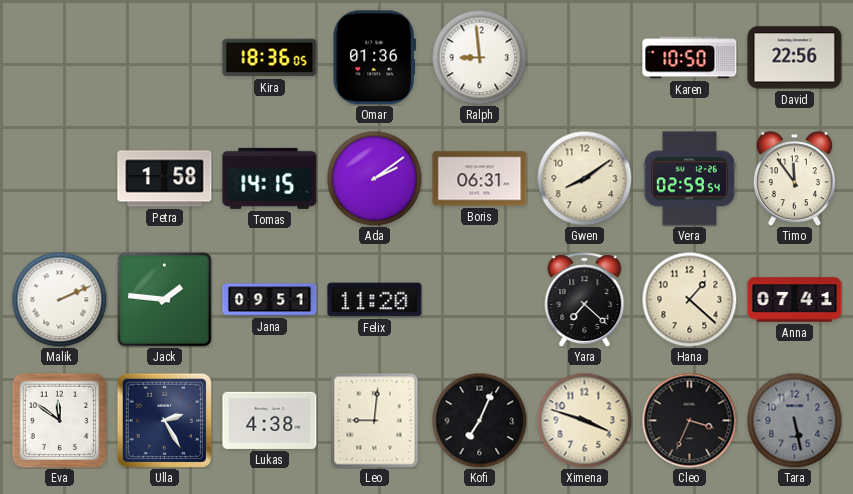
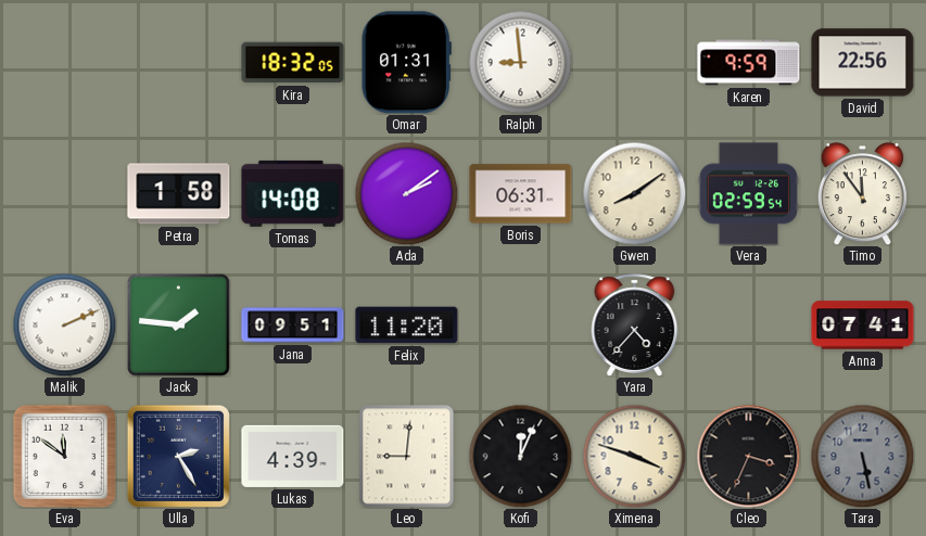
Kira: 18:36 -> 18:32
Omar: 01:36 -> 01:31
Karen: 10:50 -> 9:59
Tomas: 14:15 -> 14:08
Yara: 7:22 -> 4:37
Hana: 1:22 -> none
Lukas: 4:38 -> 4:39
Kofi: 7:04 -> 12:04
